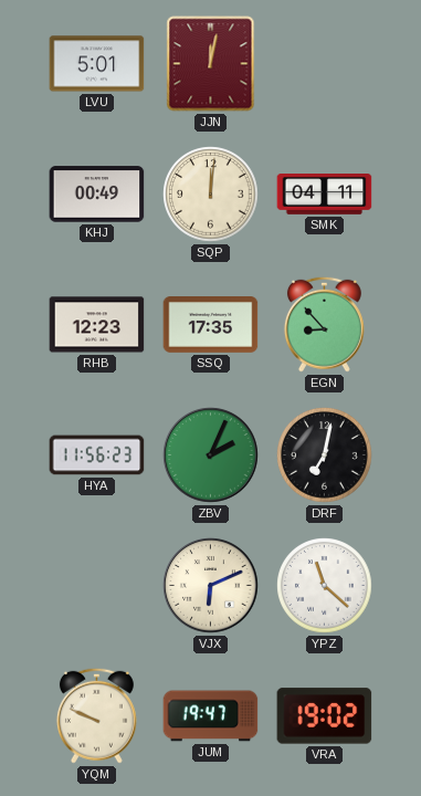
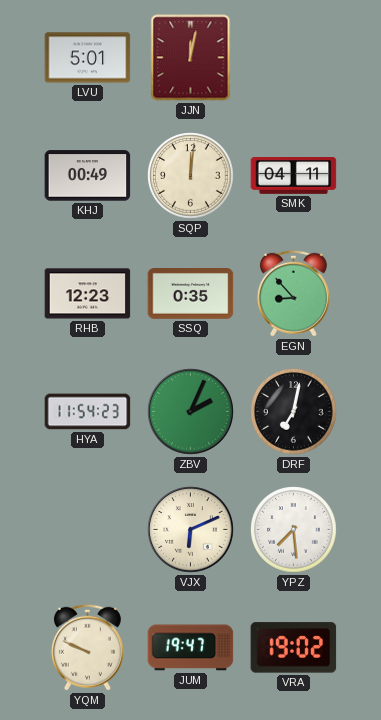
SSQ: 17:35 -> 0:35
HYA: 11:56 -> 11:54
YPZ: 11:22 -> 7:29
